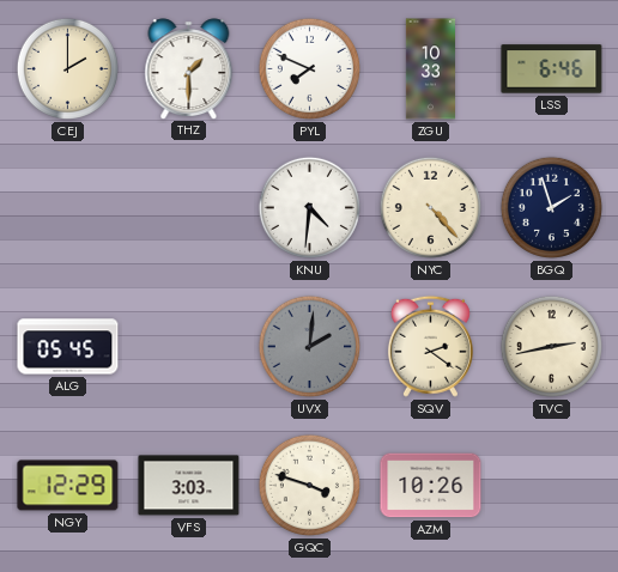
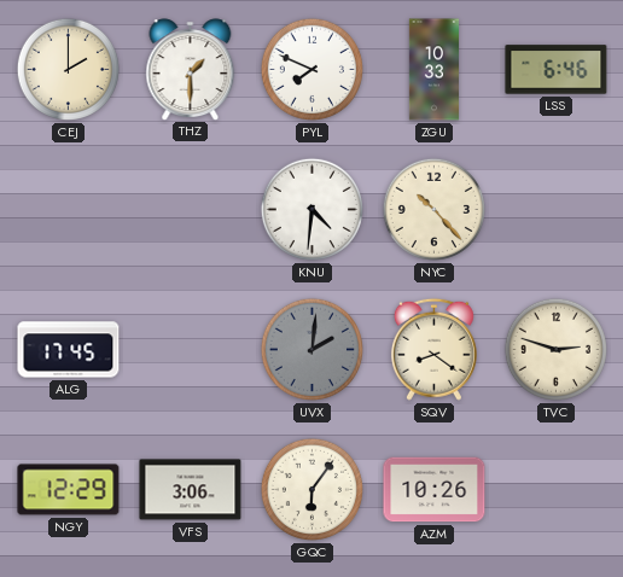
NYC: 4:23 -> 10:23
BGQ: 1:57 -> none
ALG: 05:45 -> 17:45
SQV: 2:21 -> 8:21
TVC: 2:43 -> 2:48
VFS: 3:03 -> 3:06
GQC: 3:48 -> 6:06
